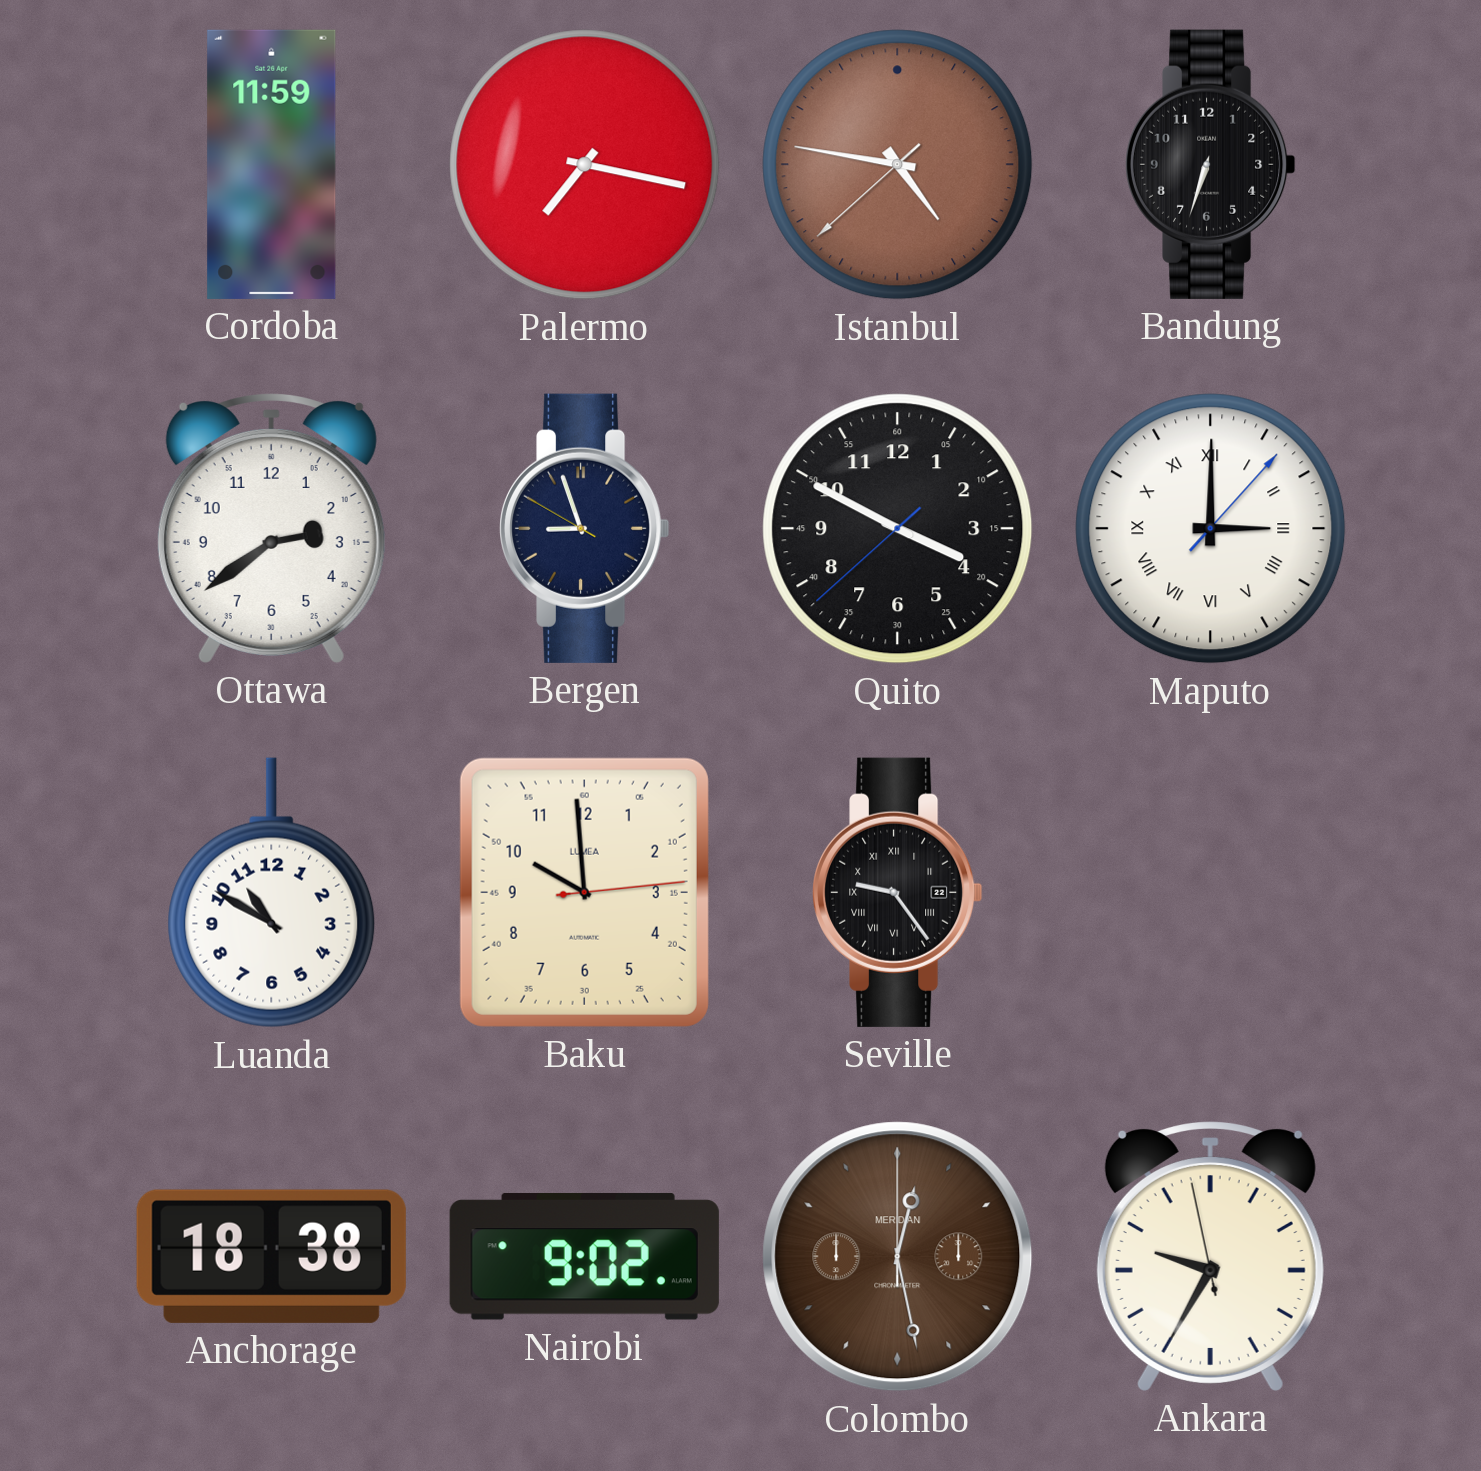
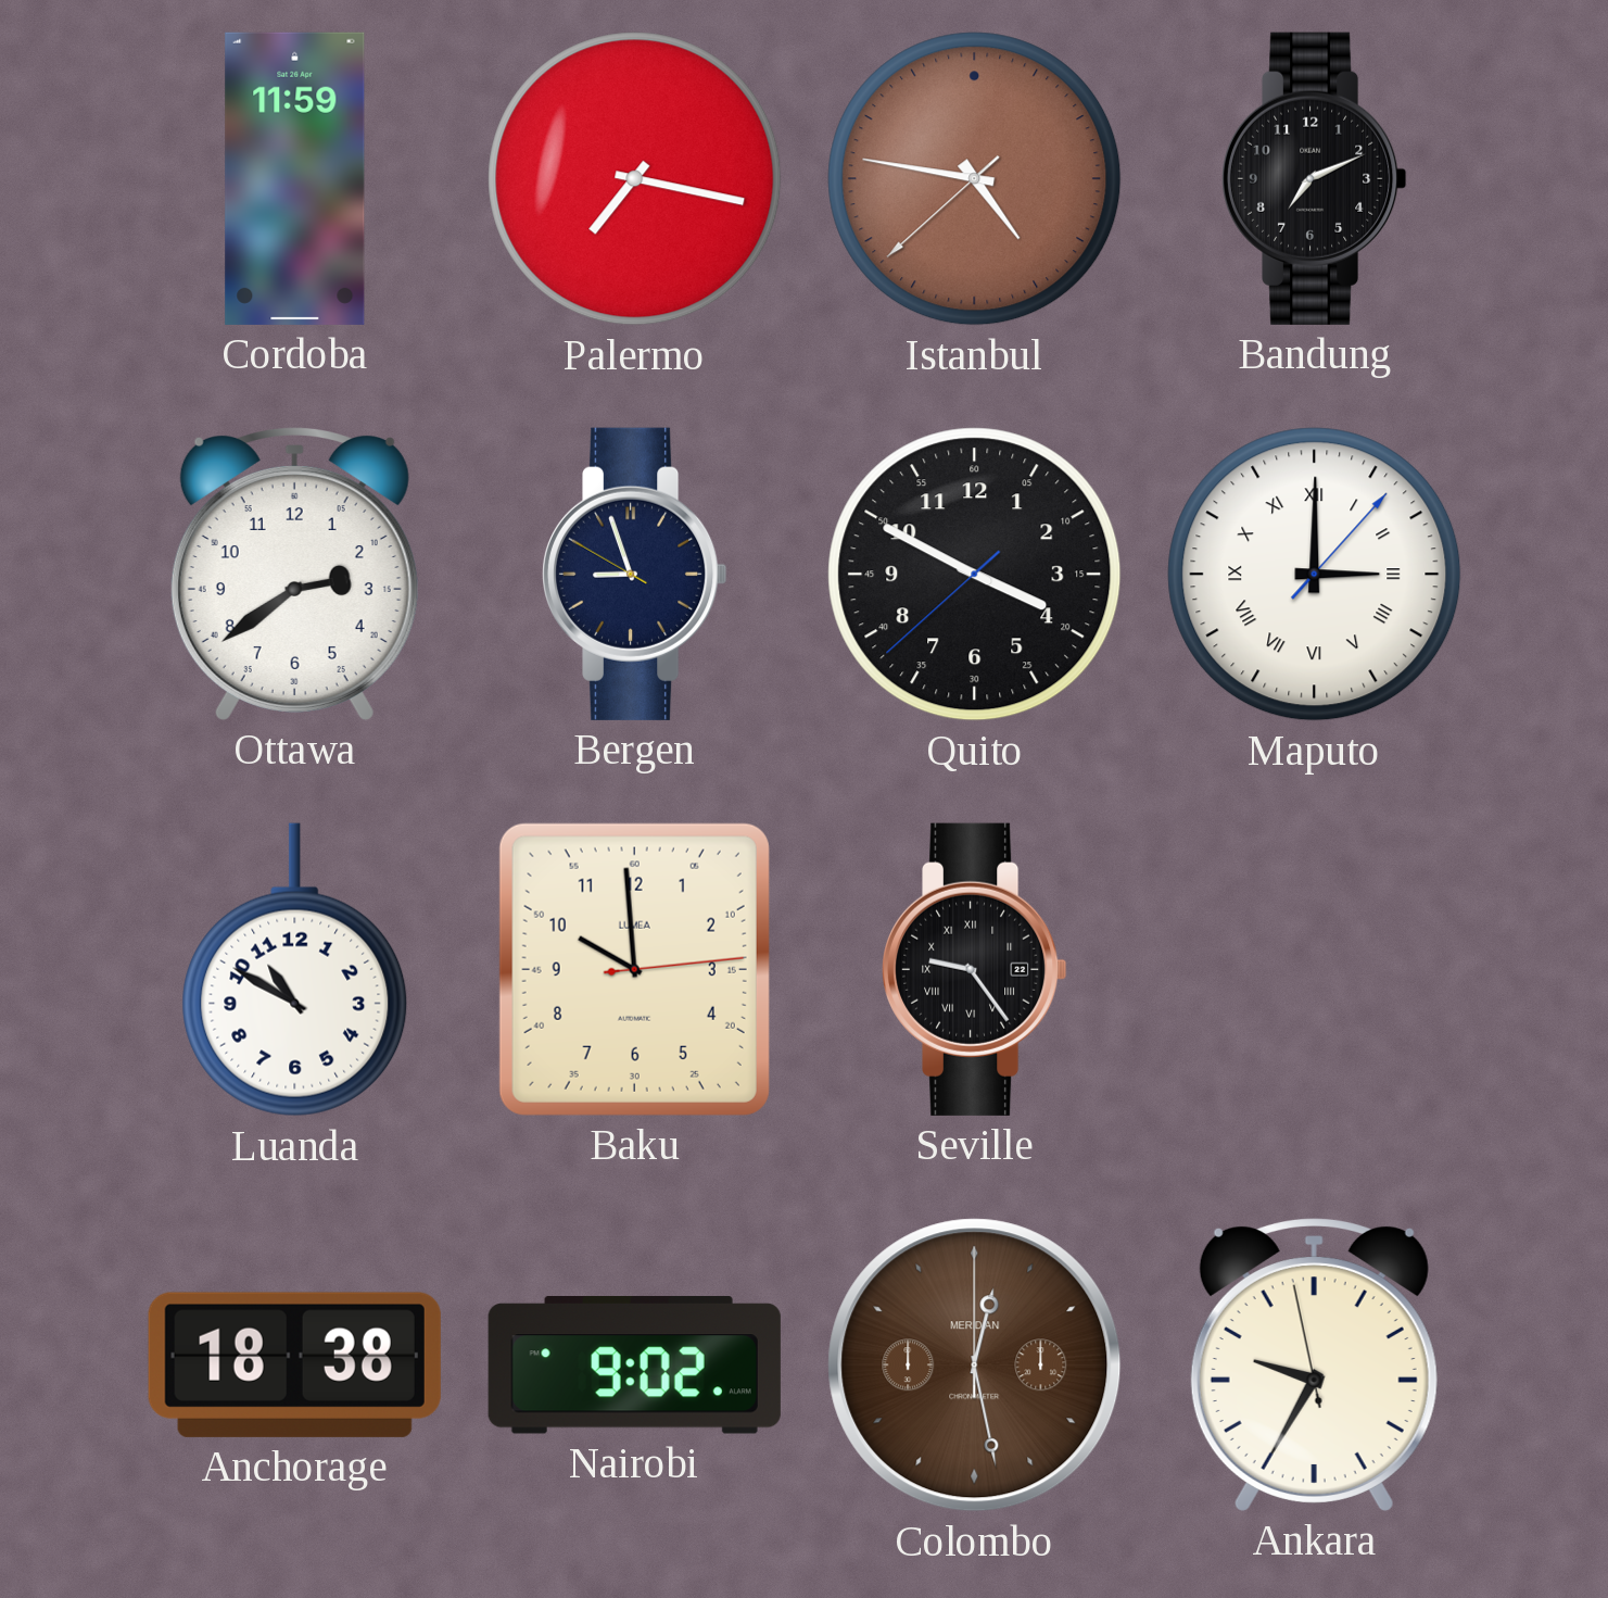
Bandung: 6:33 -> 7:11
